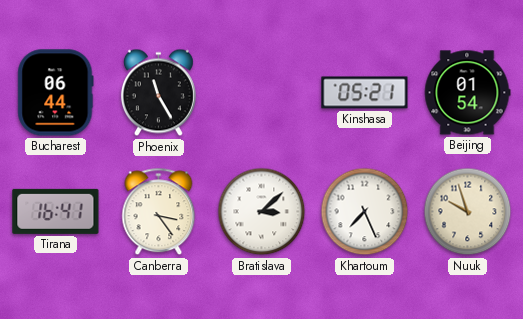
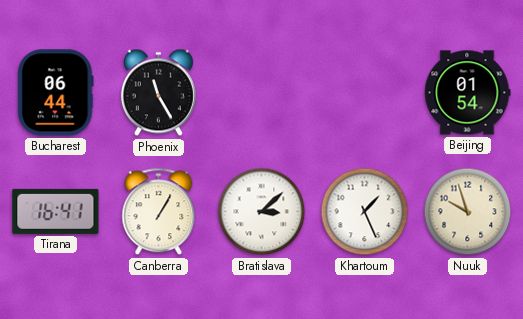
Kinshasa: 05:21 -> none
Canberra: 3:24 -> 1:05
Khartoum: 7:26 -> 1:26
